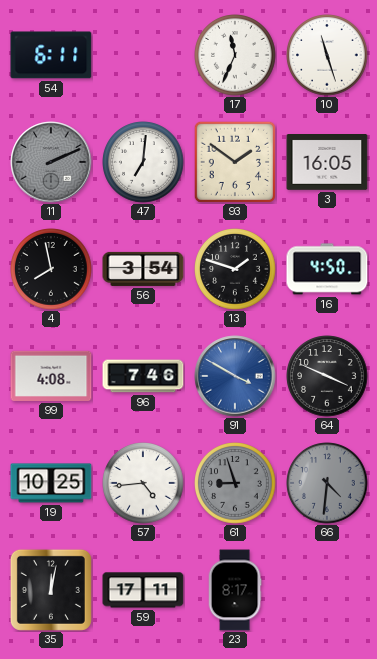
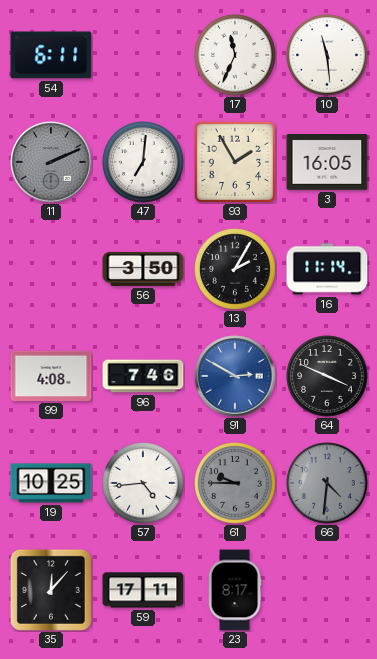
10: 11:27 -> 11:29
93: 1:51 -> 1:55
4: 7:58 -> none
56: 3:54 -> 3:50
13: 1:48 -> 2:05
16: 4:50 -> 11:14
91: 3:50 -> 2:50
61: 8:57 -> 9:45
35: 12:02 -> 12:07
